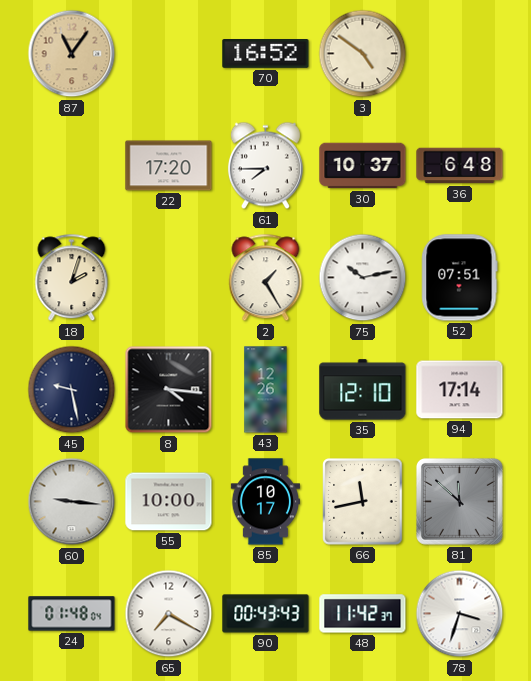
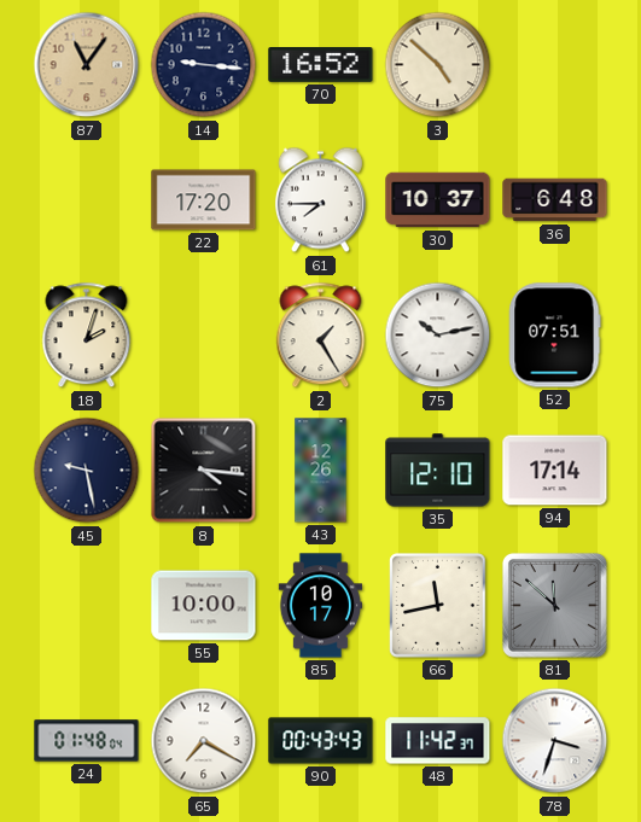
14: none -> 9:16
3: 4:51 -> 4:52
60: 9:16 -> none
